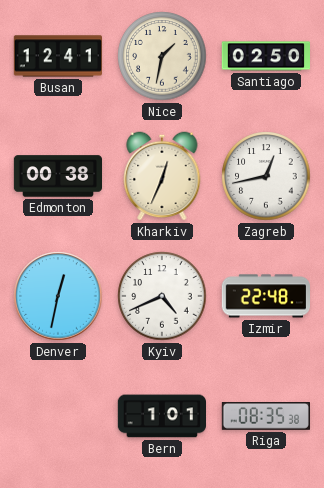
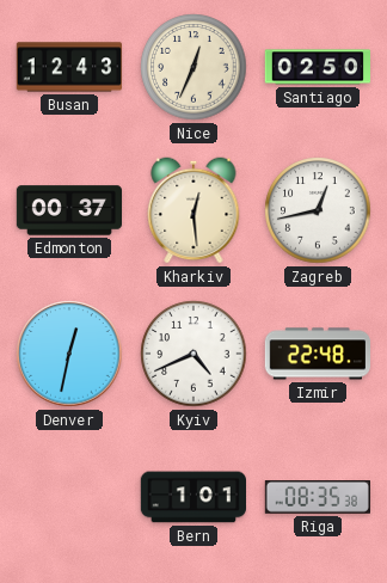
Busan: 12:41 -> 12:43
Nice: 1:32 -> 12:34
Edmonton: 00:38 -> 00:37
Kharkiv: 12:34 -> 12:29
